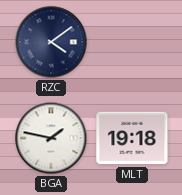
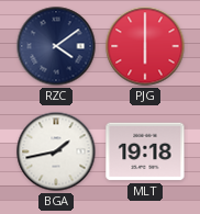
PJG: none -> 6:00
BGA: 1:47 -> 1:43
